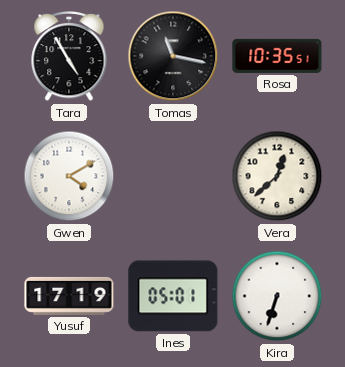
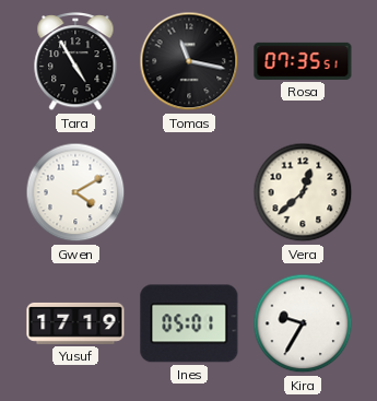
Rosa: 10:35 -> 07:35
Kira: 6:33 -> 9:35
